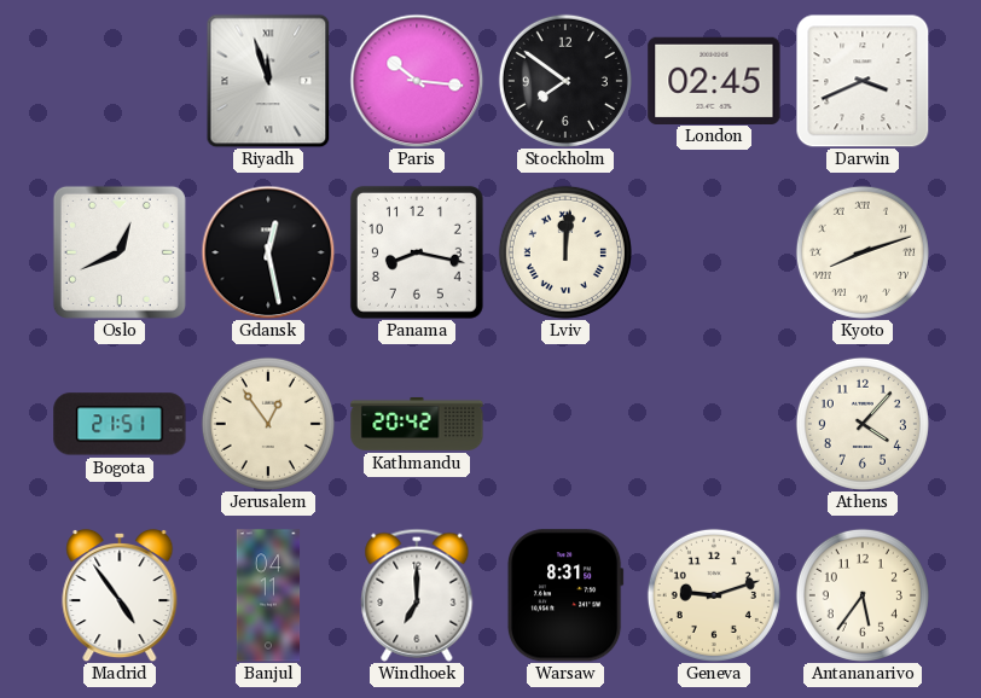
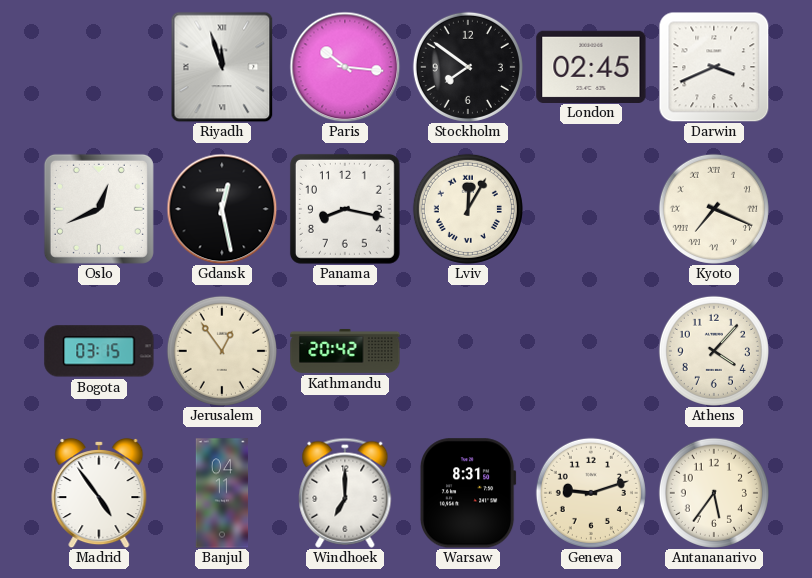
Lviv: 12:01 -> 12:05
Kyoto: 8:12 -> 7:19
Bogota: 21:51 -> 03:15
